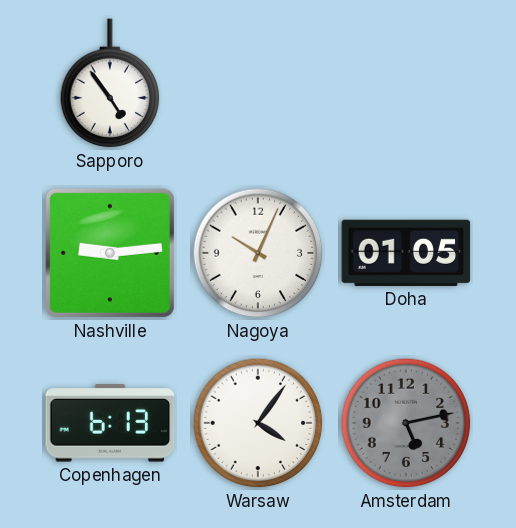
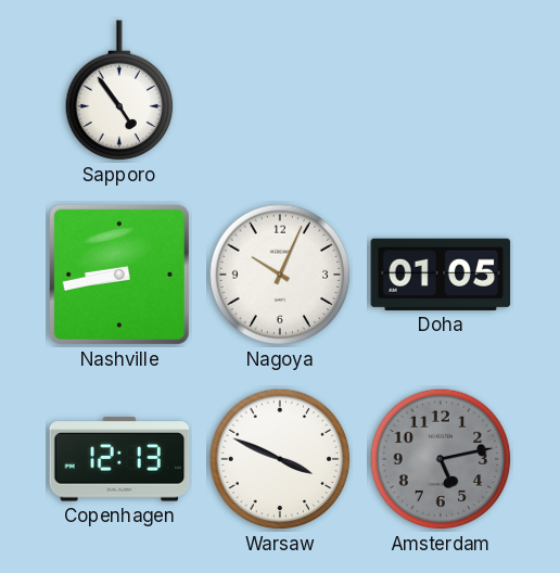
Nashville: 9:14 -> 8:43
Copenhagen: 6:13 -> 12:13
Warsaw: 4:06 -> 3:49
